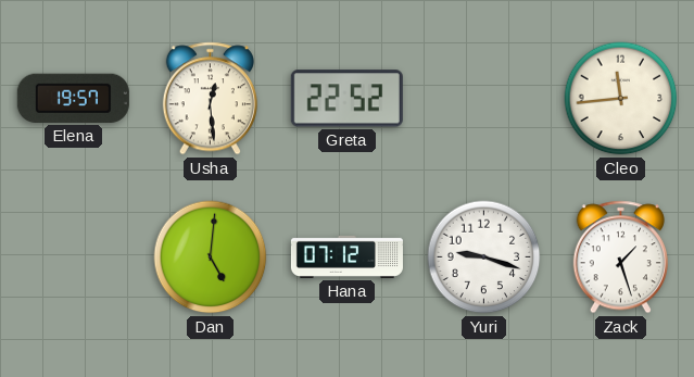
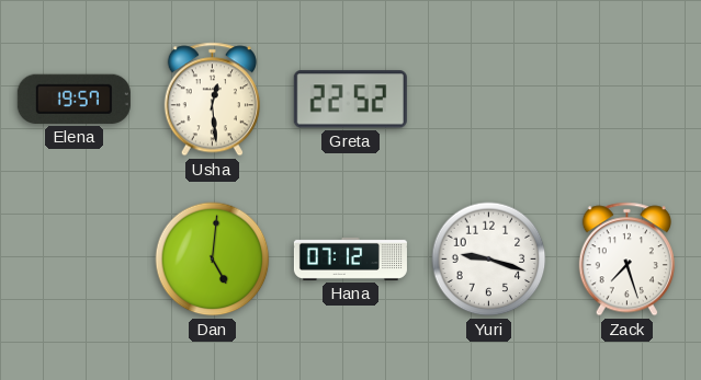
Cleo: 11:44 -> none
Zack: 1:27 -> 7:27
